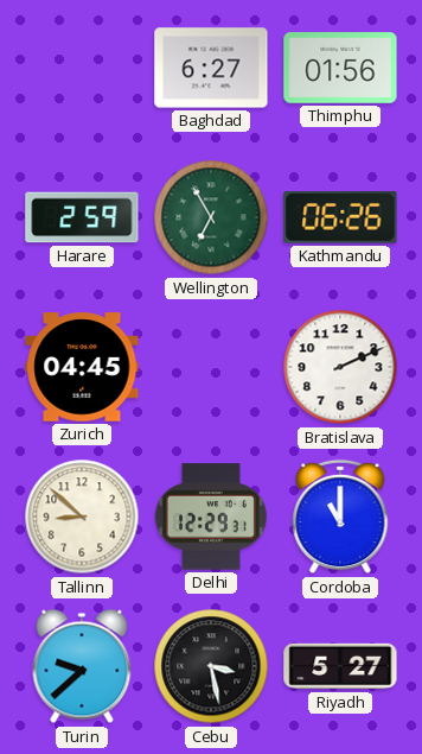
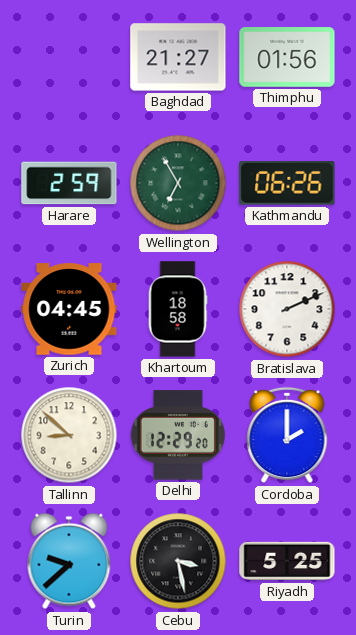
Baghdad: 6:27 -> 21:27
Khartoum: none -> 18:58
Delhi: 12:29:31 -> 12:29:20
Cordoba: 11:00 -> 2:00
Riyadh: 5:27 -> 5:25
